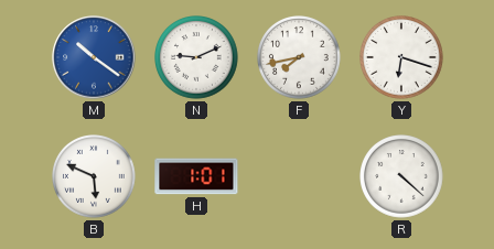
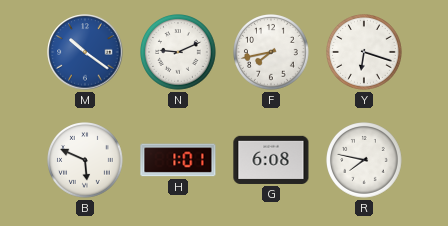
G: none -> 6:08
R: 4:22 -> 7:47
